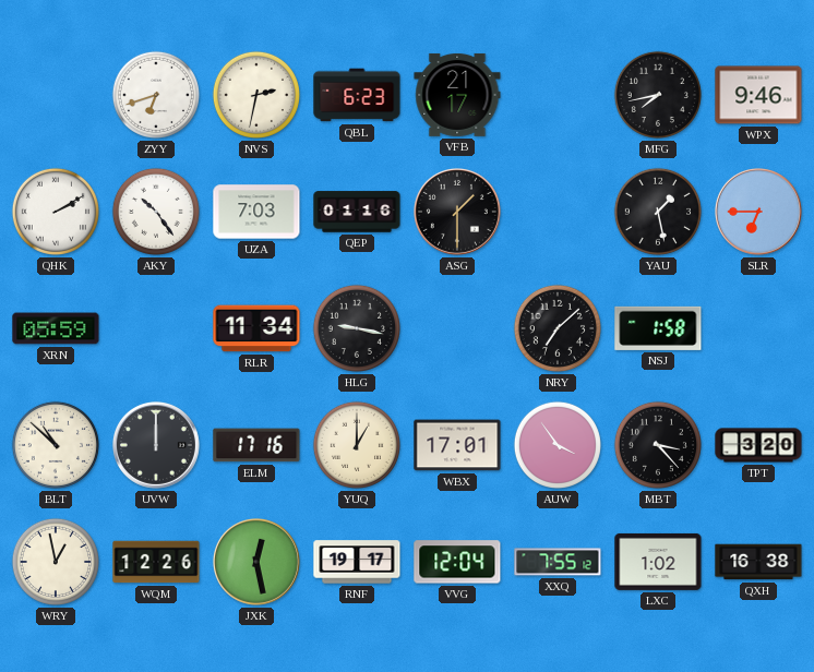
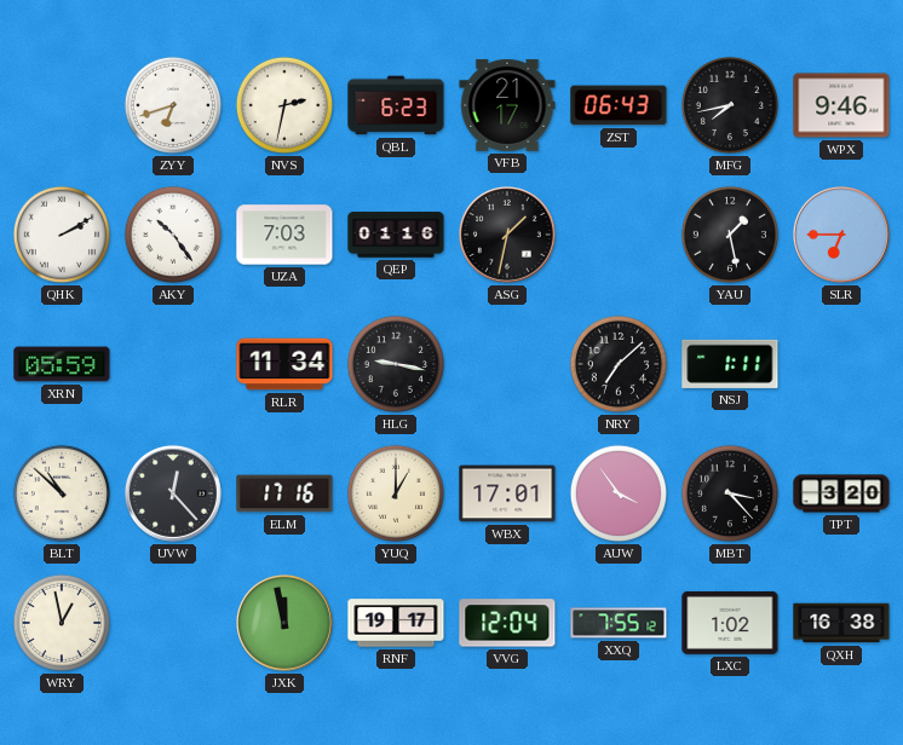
ZST: none -> 06:43
ASG: 1:30 -> 1:32
NSJ: 1:58 -> 1:11
UVW: 12:00 -> 12:23
WQM: 12:26 -> none
JXK: 12:28 -> 11:58
